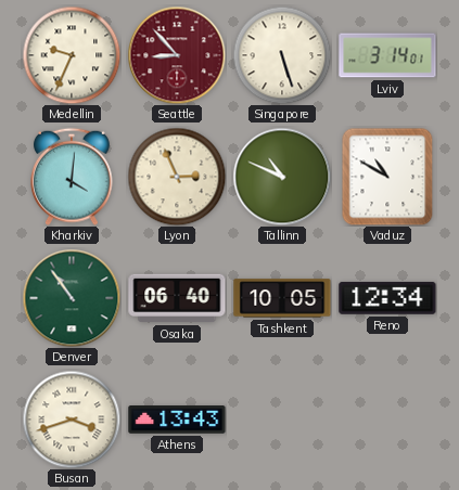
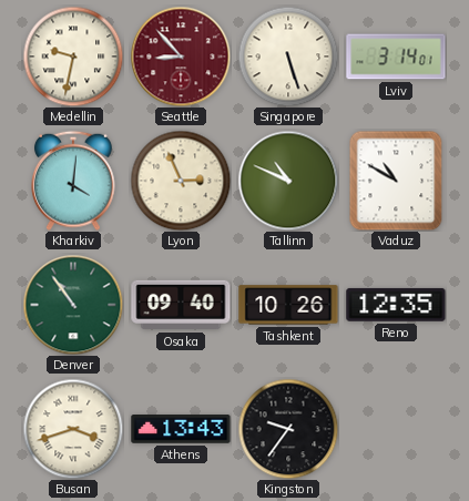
Medellin: 9:34 -> 9:32
Osaka: 06:40 -> 09:40
Tashkent: 10:05 -> 10:26
Reno: 12:34 -> 12:35
Kingston: none -> 9:36
